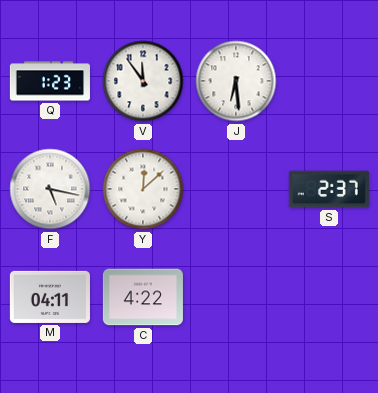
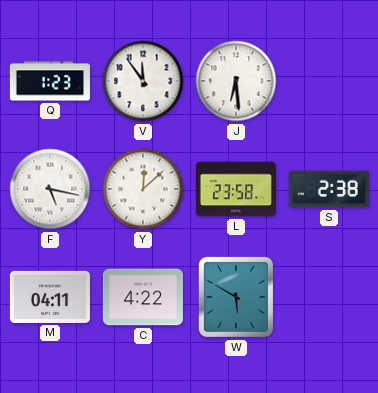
L: none -> 23:58
S: 2:37 -> 2:38
W: none -> 5:50
